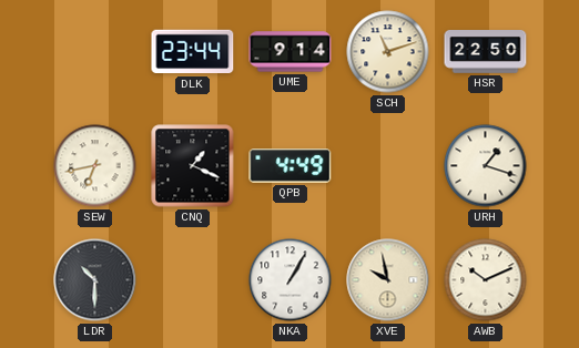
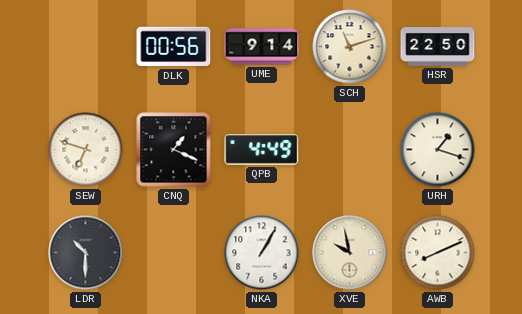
DLK: 23:44 -> 00:56
SEW: 6:43 -> 6:48
AWB: 10:11 -> 8:11
